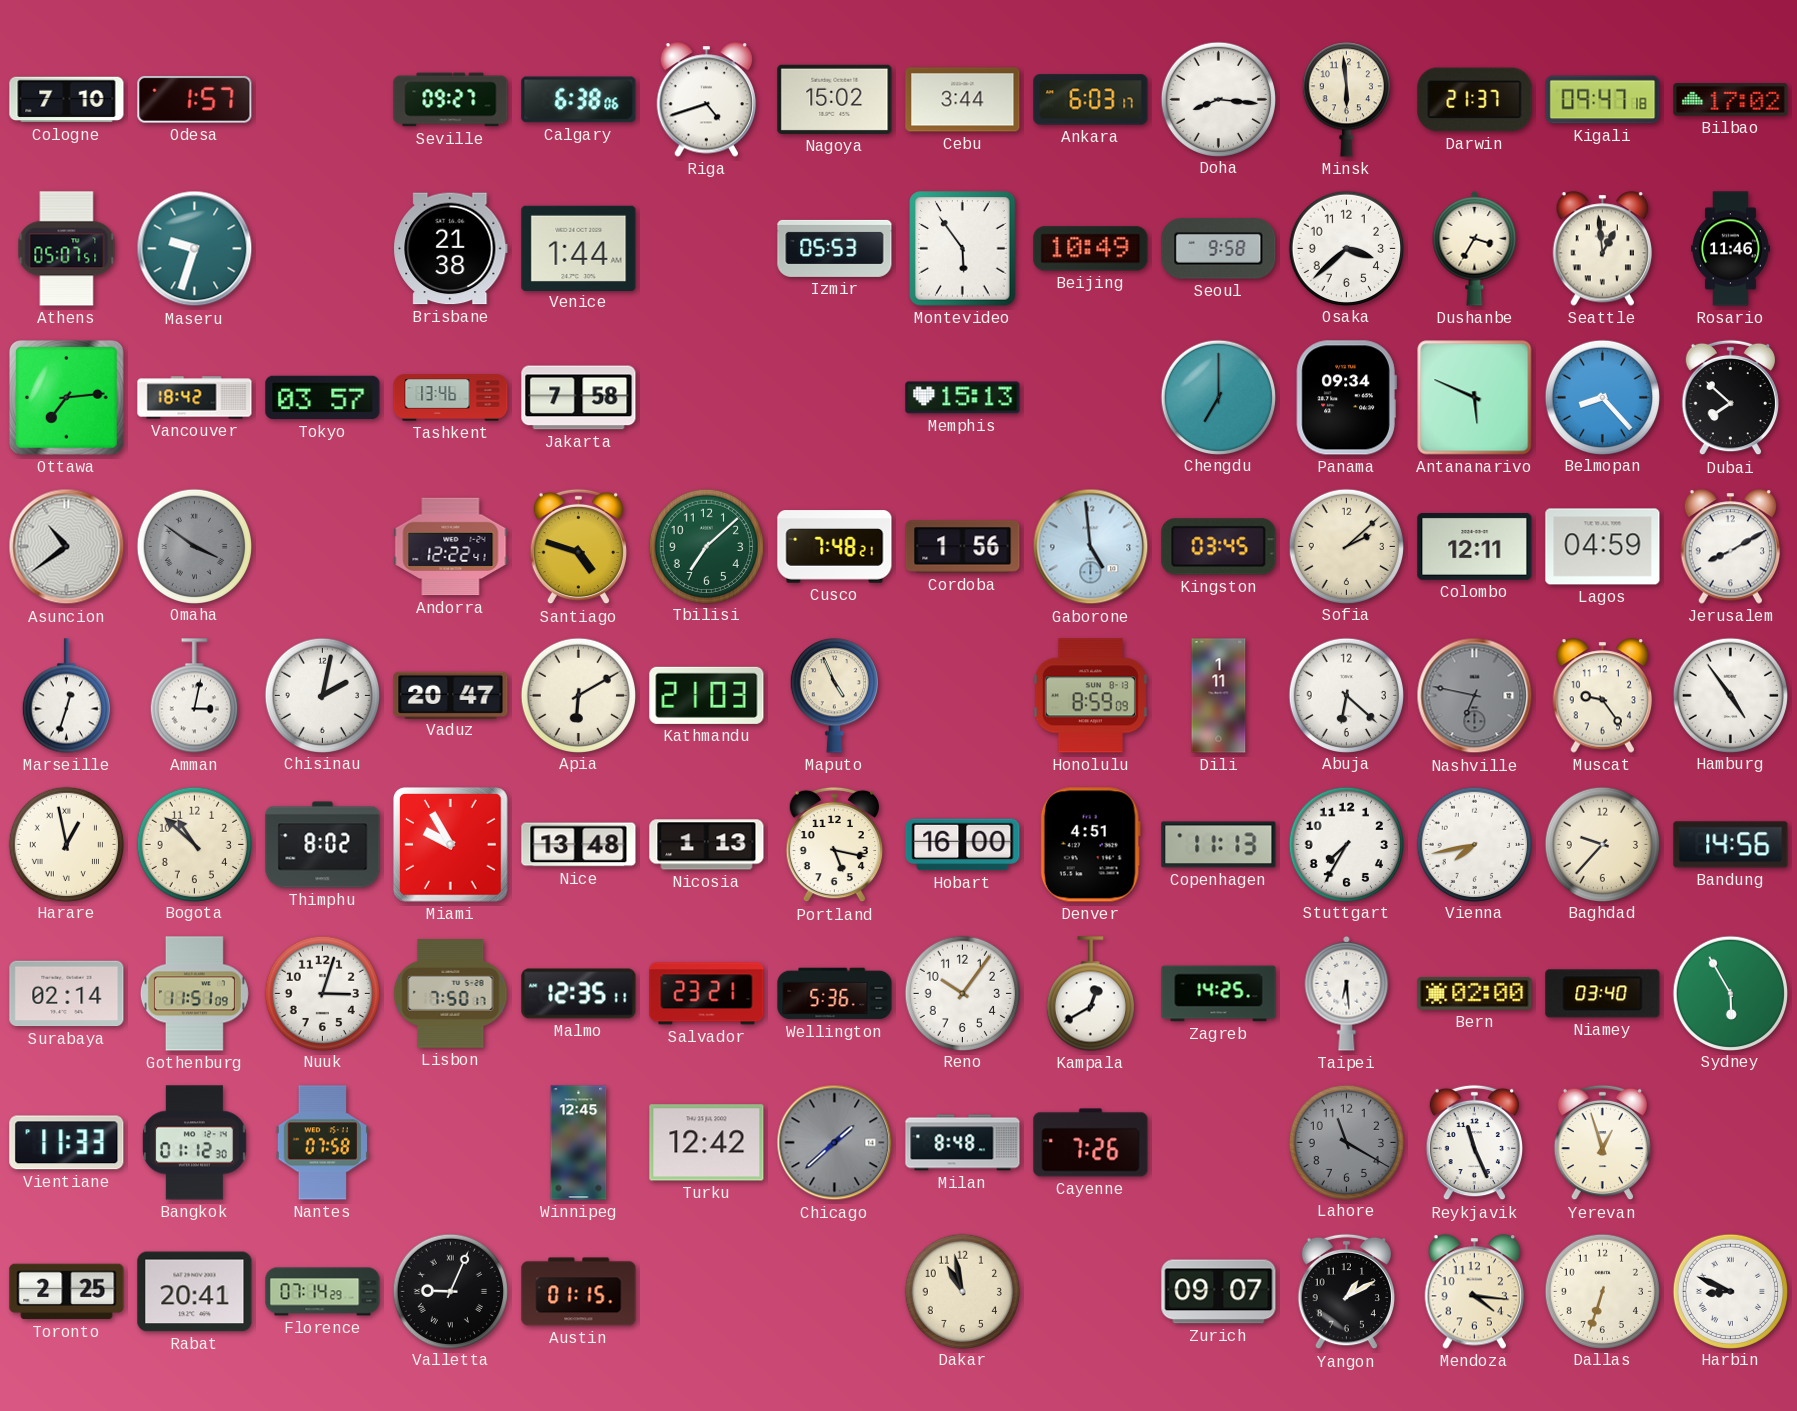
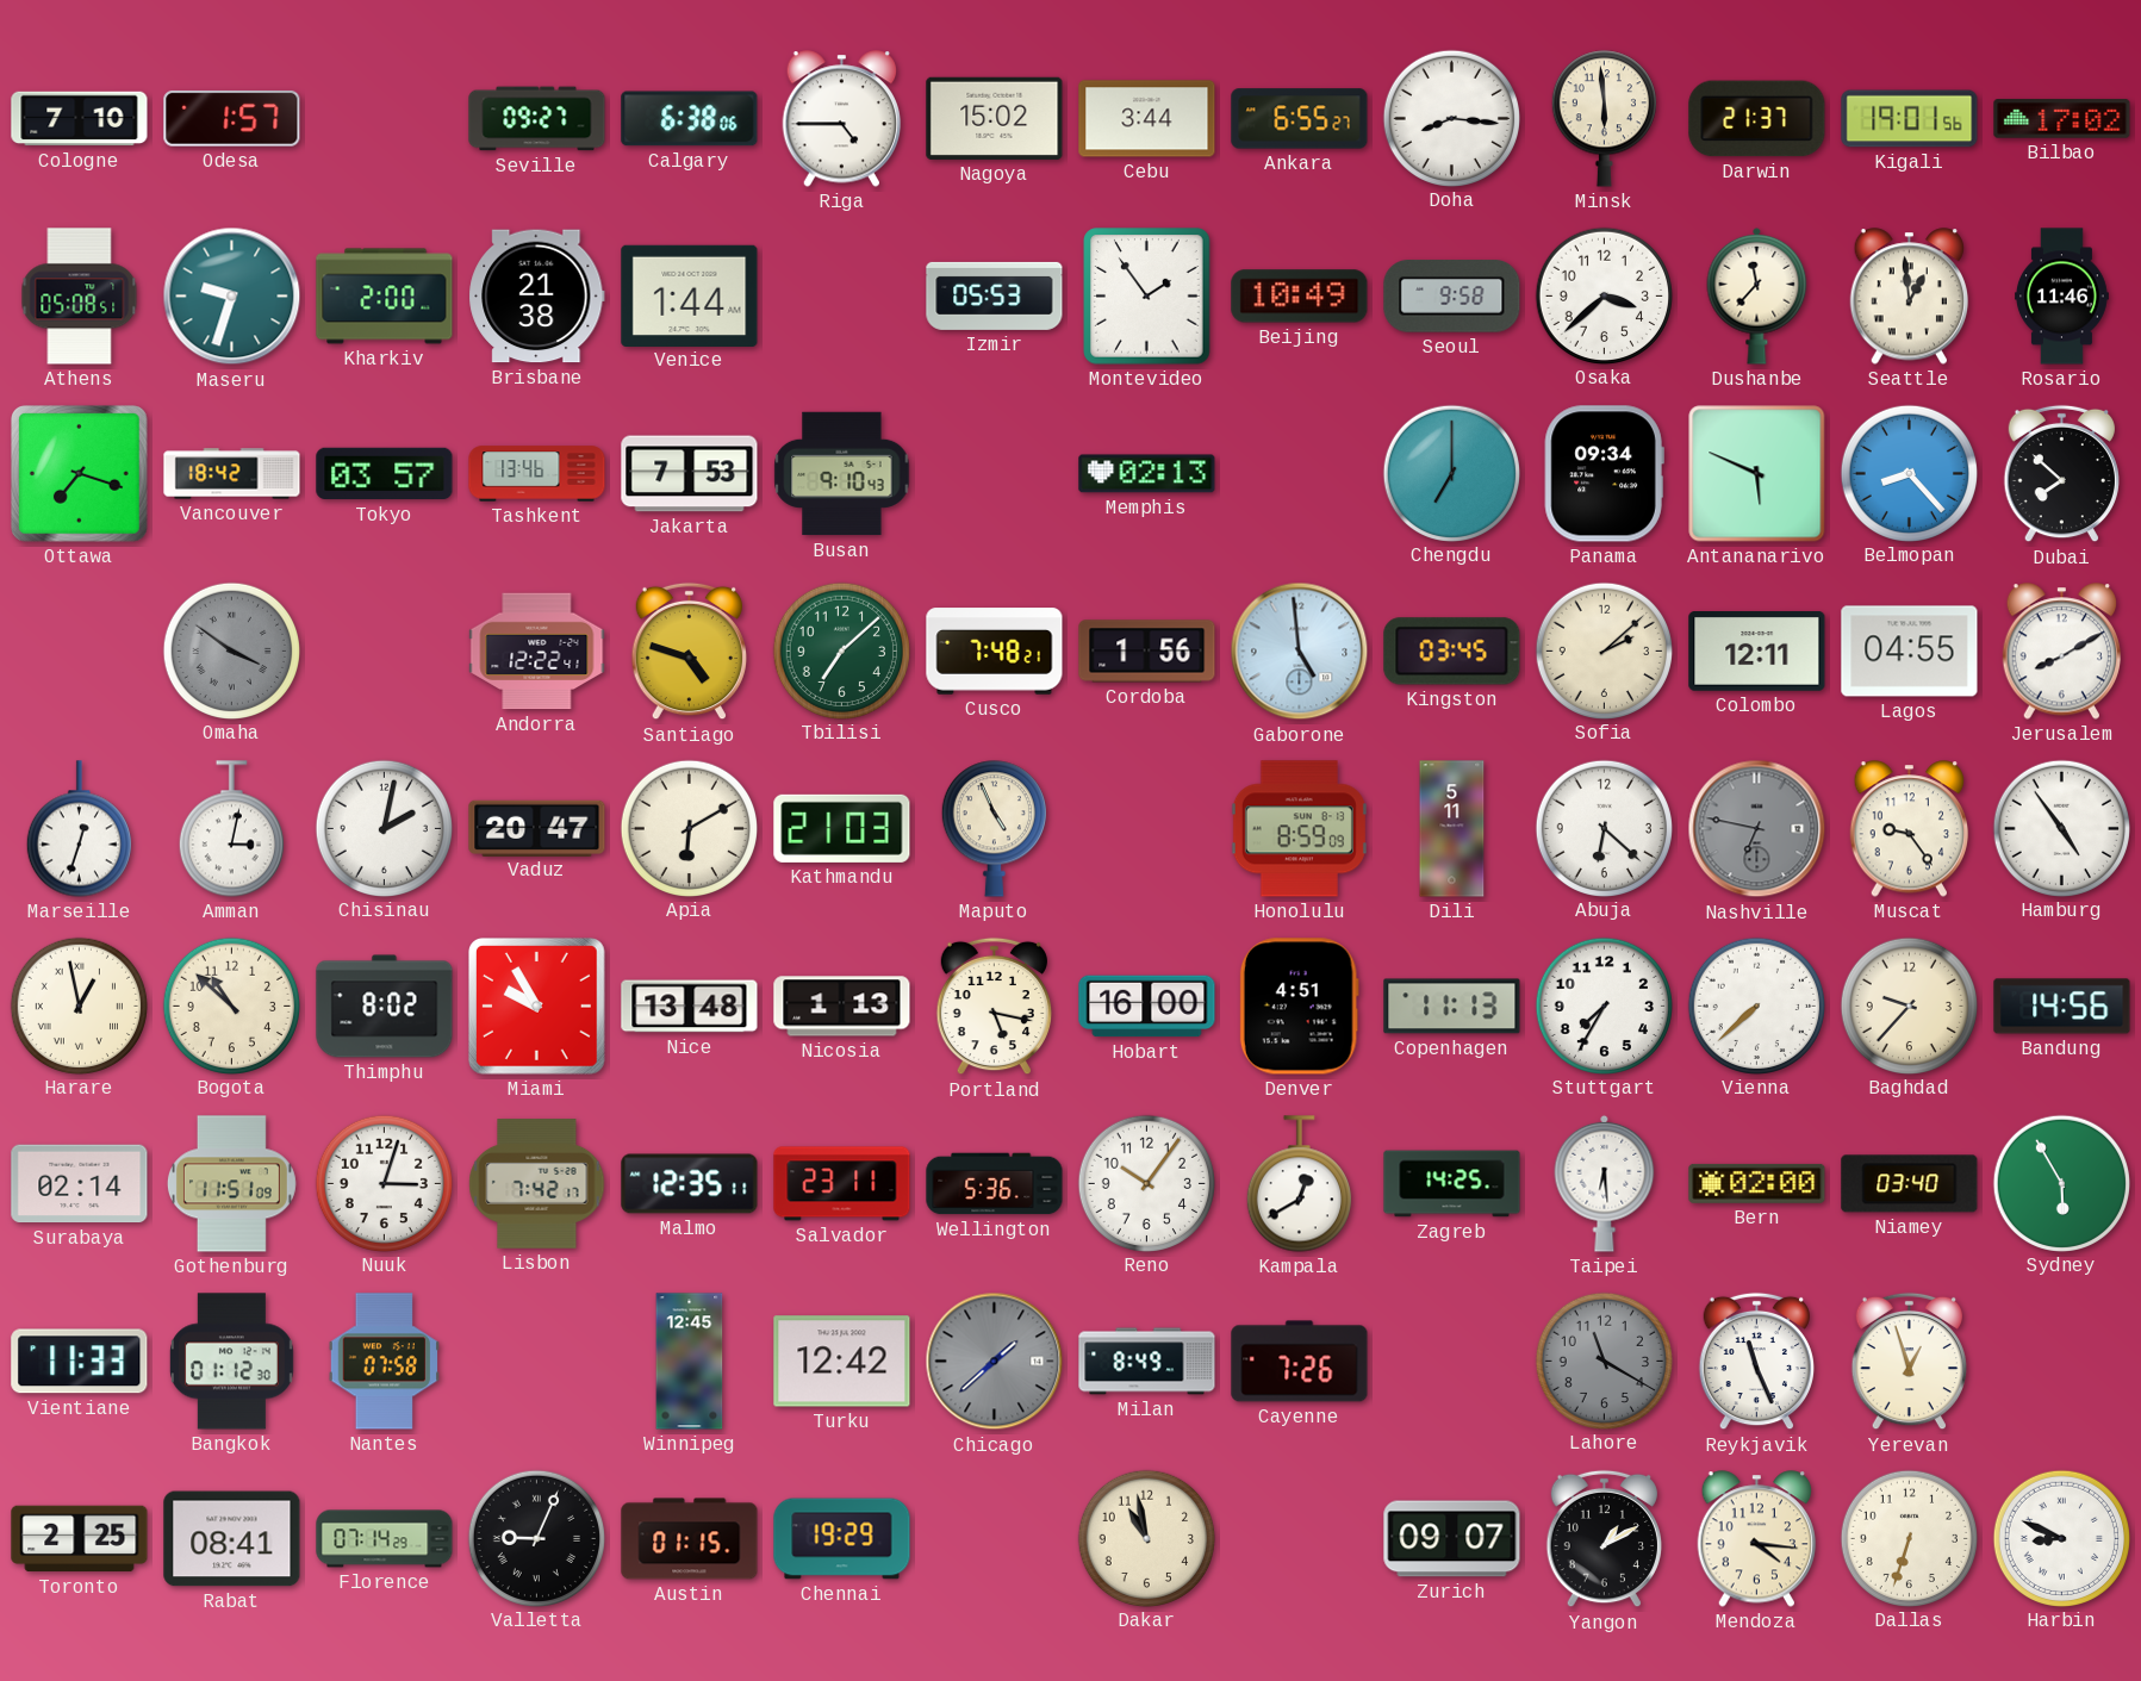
Riga: 4:42 -> 4:45
Ankara: 6:03 -> 6:55
Kigali: 09:47 -> 19:01
Athens: 05:07 -> 05:08
Kharkiv: none -> 2:00
Montevideo: 5:54 -> 1:54
Dushanbe: 3:35 -> 11:37
Ottawa: 7:14 -> 7:18
Jakarta: 7:58 -> 7:53
Busan: none -> 9:10
Memphis: 15:13 -> 02:13
Asuncion: 10:39 -> none
Lagos: 04:59 -> 04:55
Dili: 1:11 -> 5:11
Vienna: 7:43 -> 7:38
Lisbon: 7:50 -> 7:42
Salvador: 23:21 -> 23:11
Milan: 8:48 -> 8:49
Rabat: 20:41 -> 08:41
Chennai: none -> 19:29
